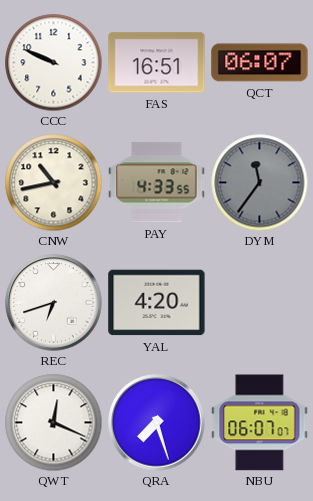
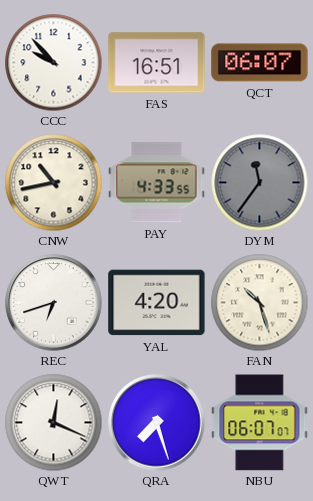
CCC: 9:49 -> 9:53
FAN: none -> 10:27
